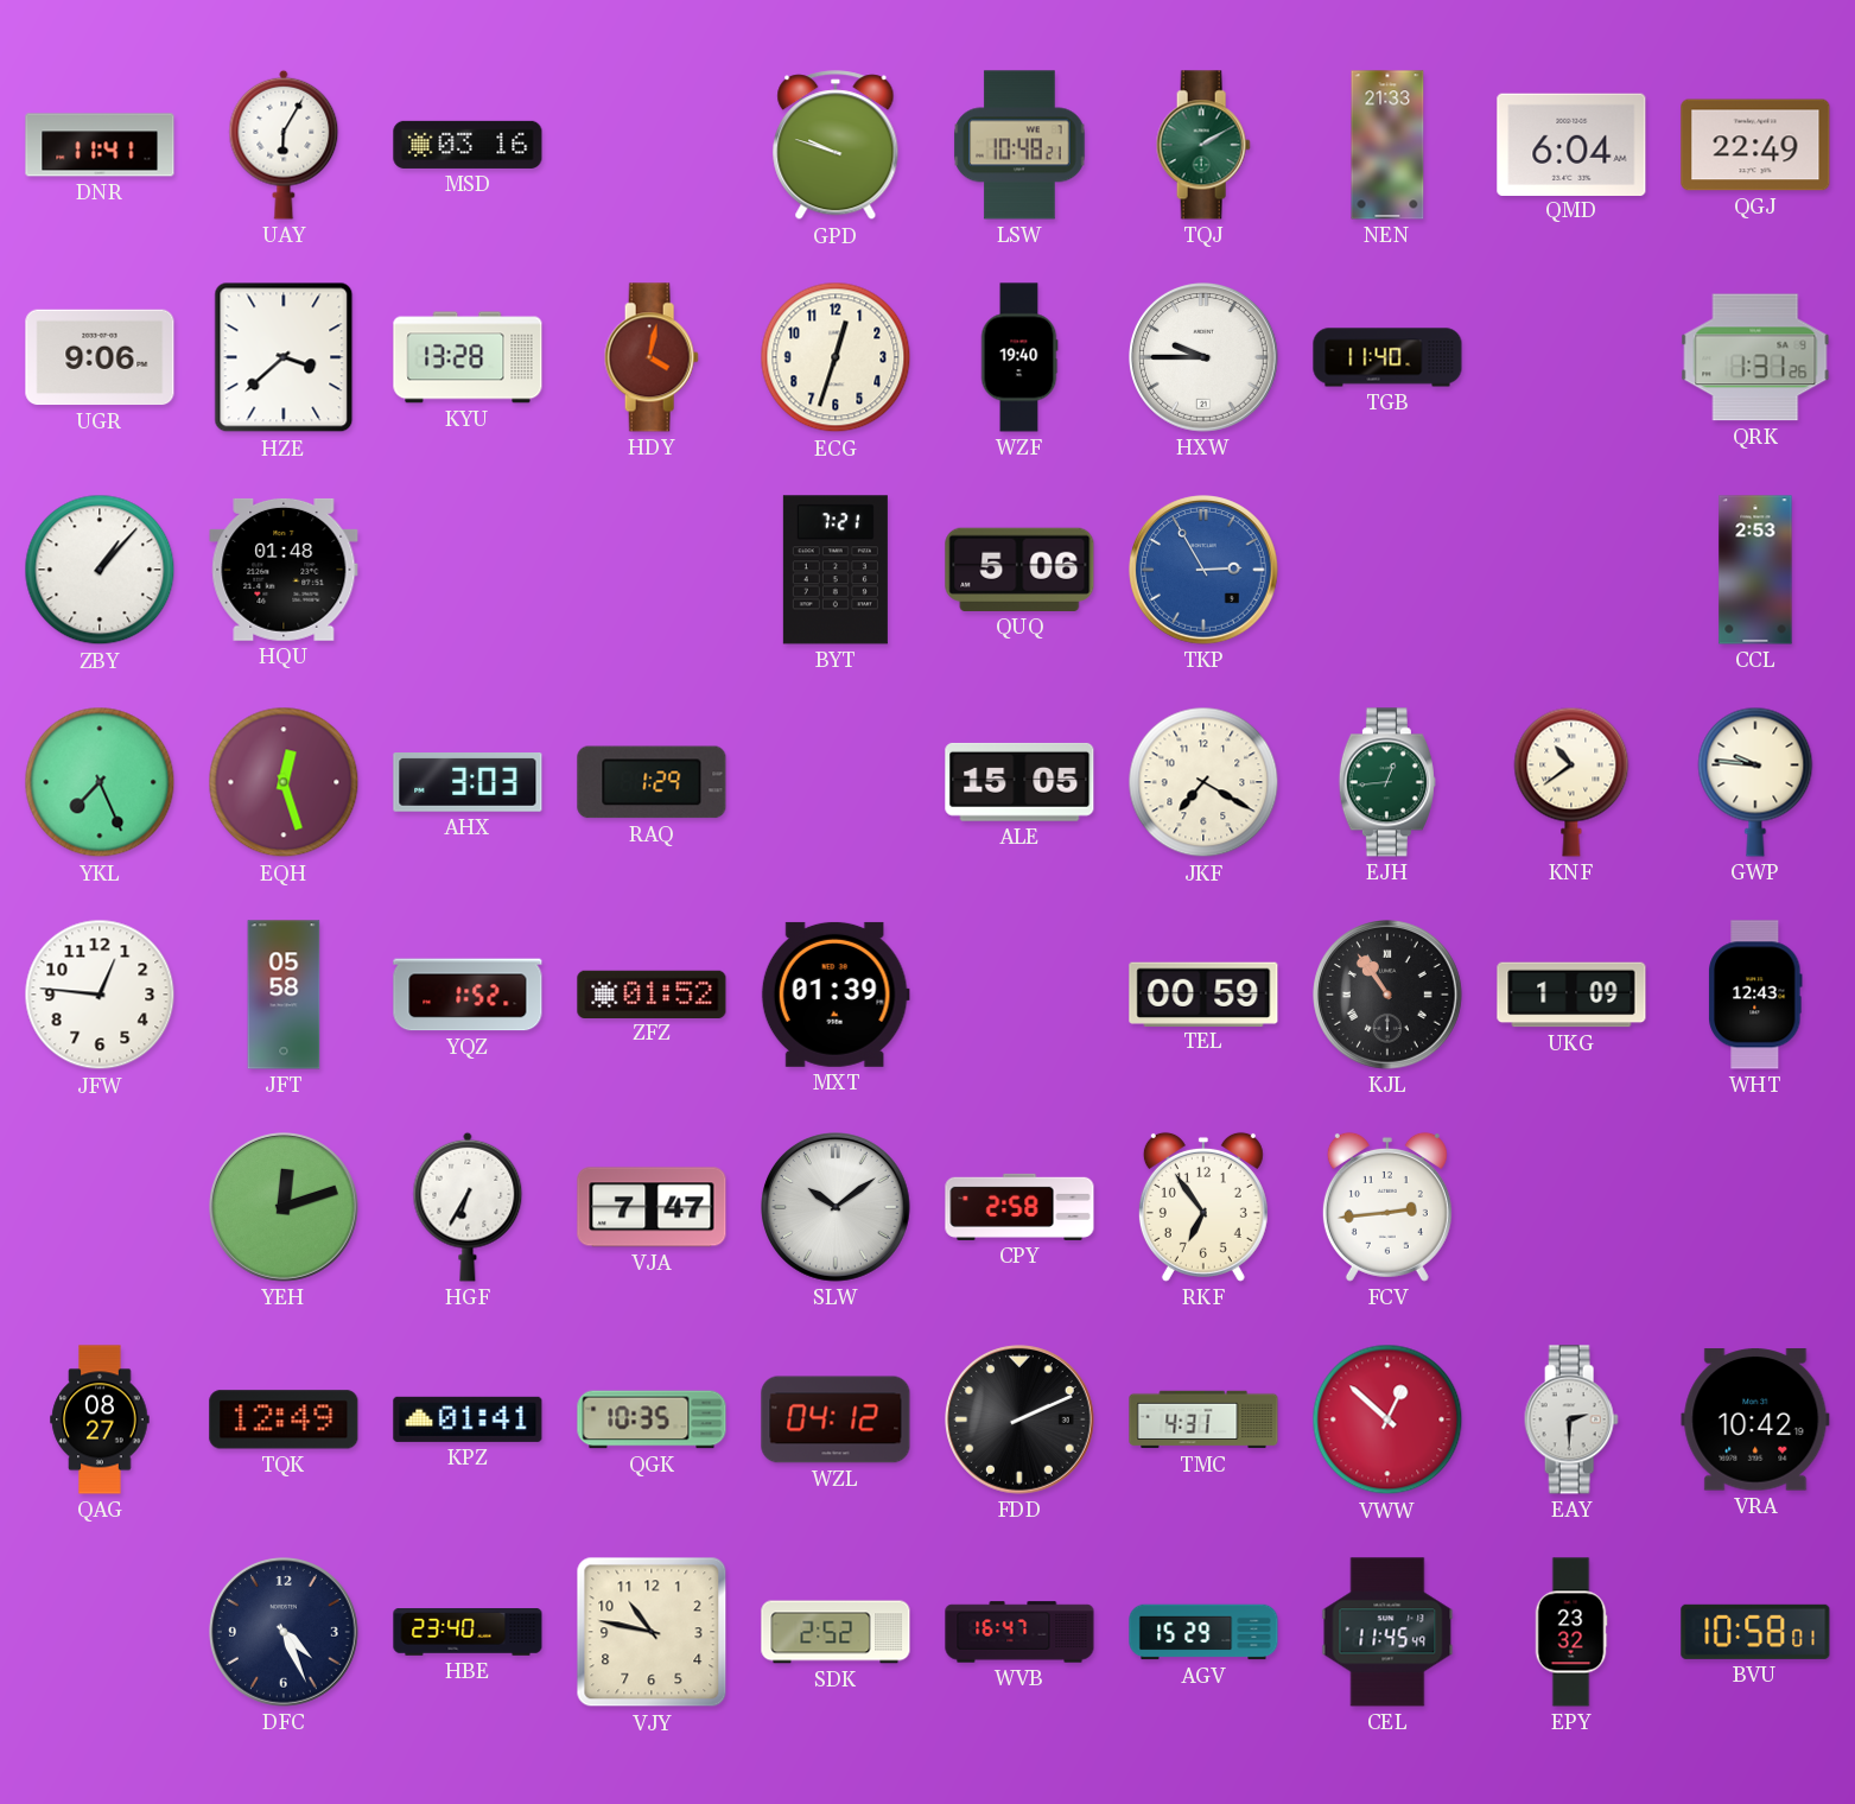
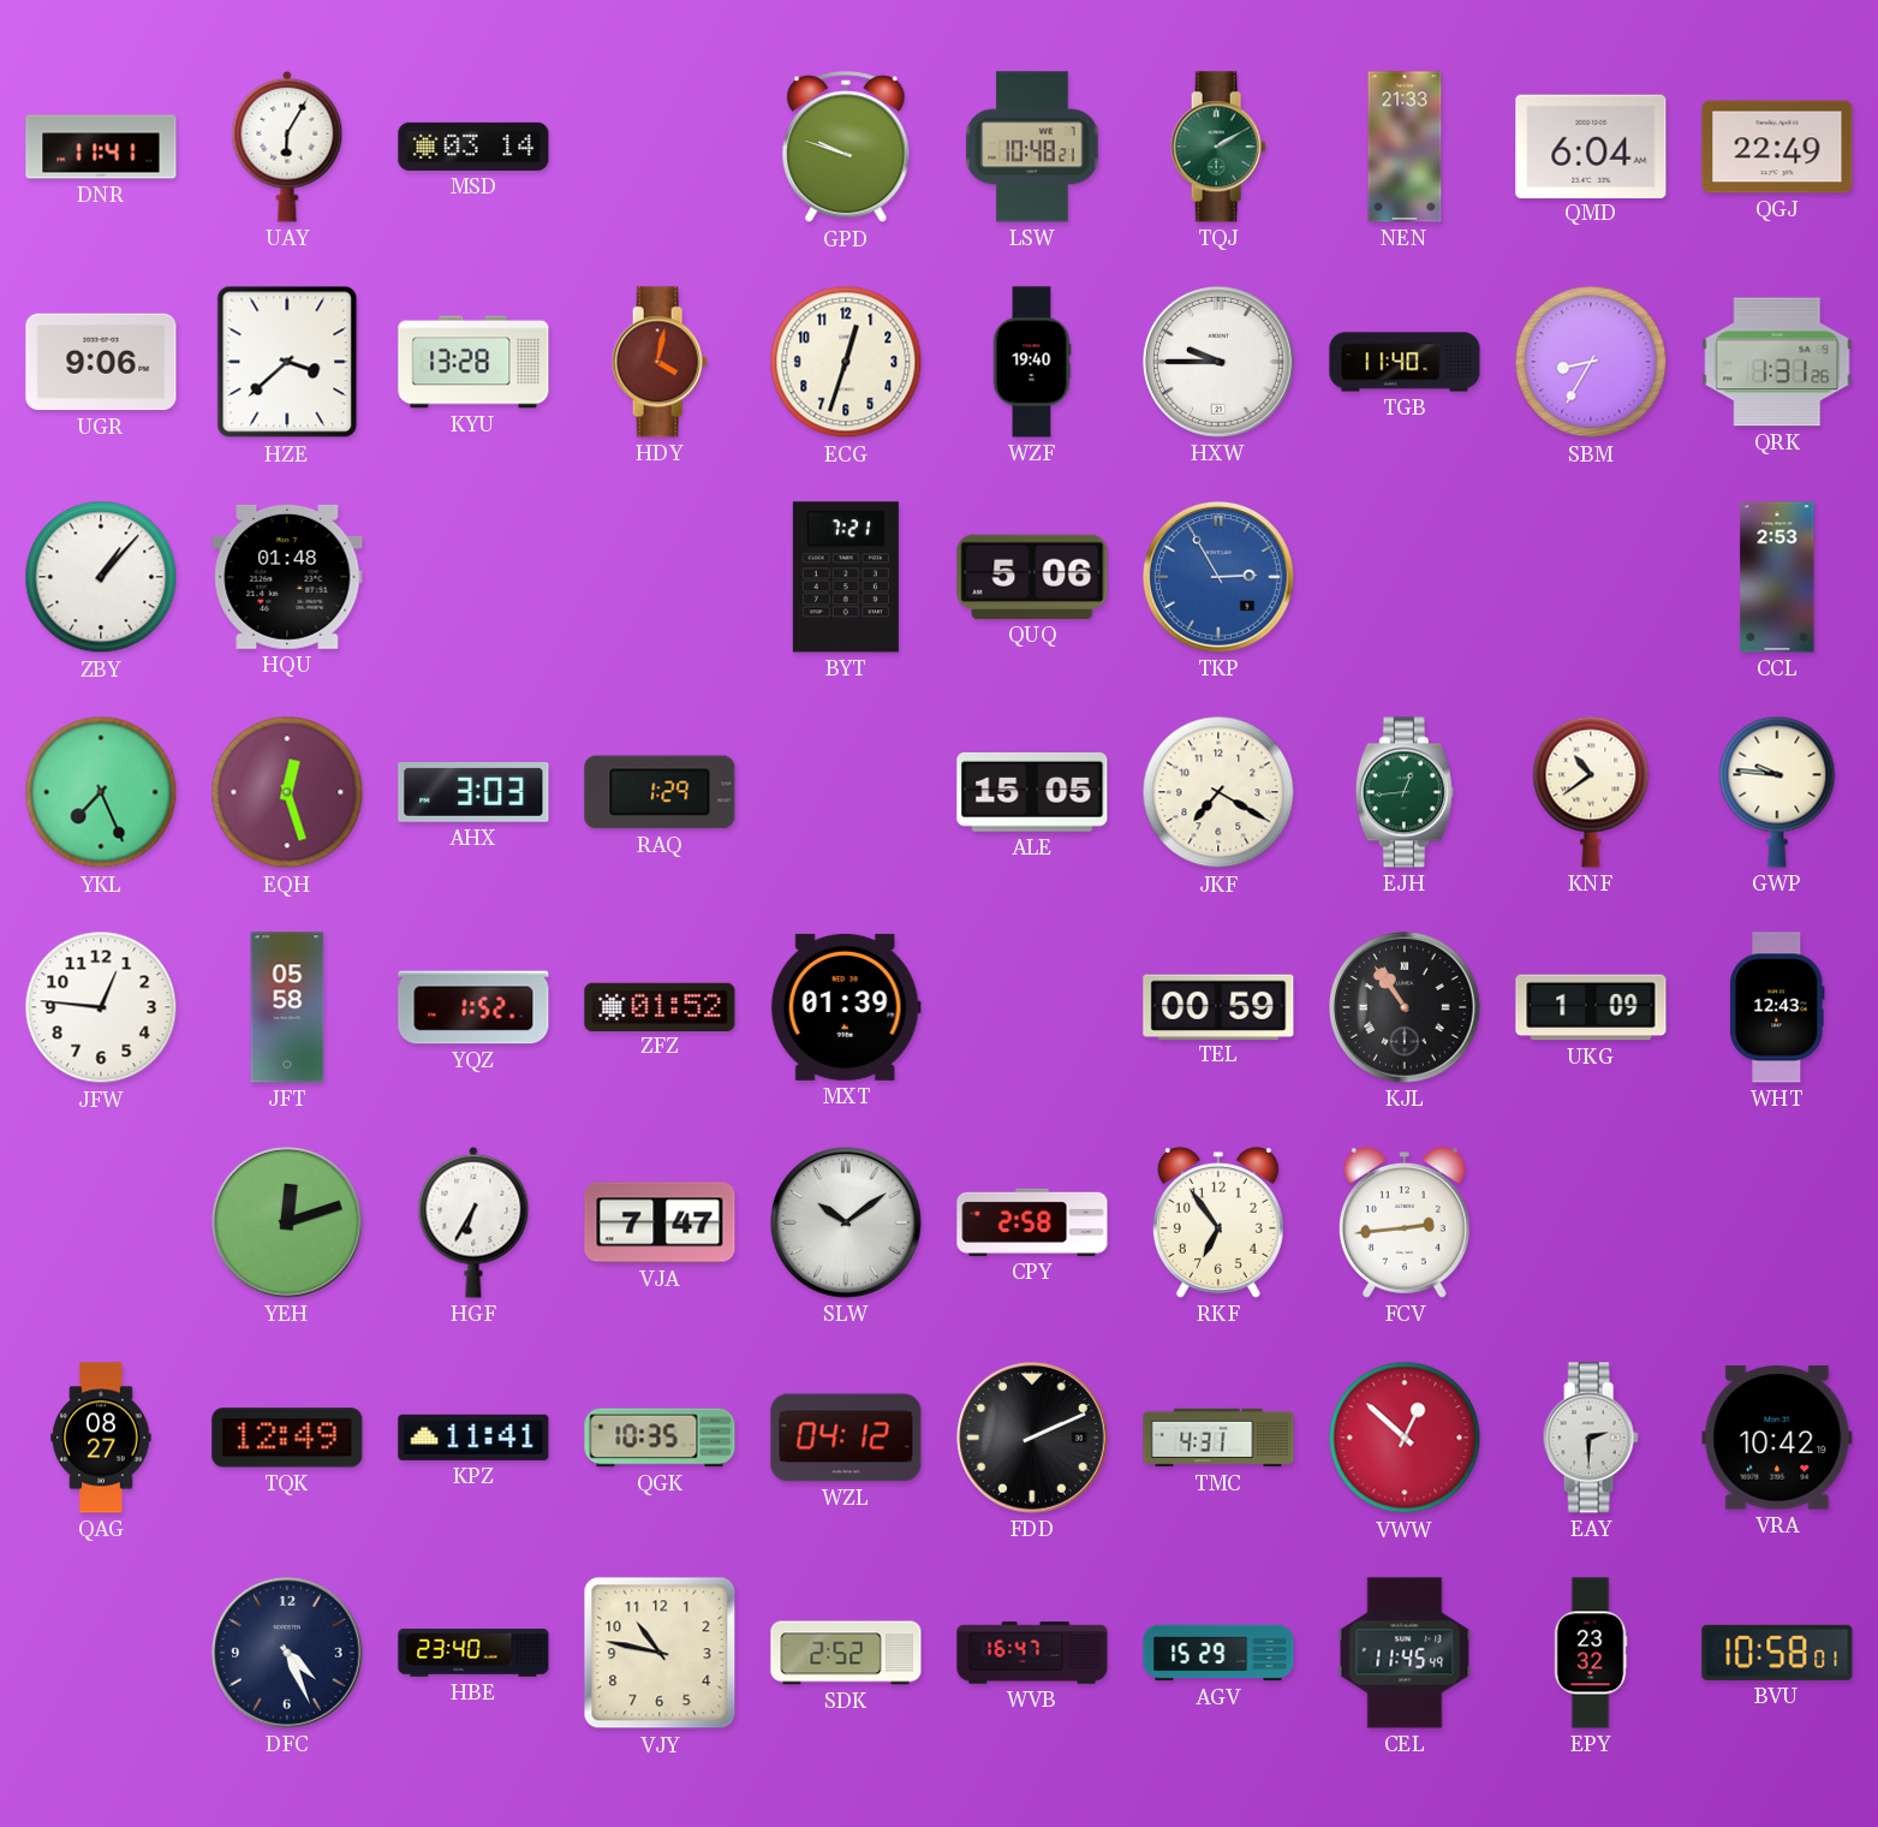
MSD: 03:16 -> 03:14
SBM: none -> 8:35
KPZ: 01:41 -> 11:41
